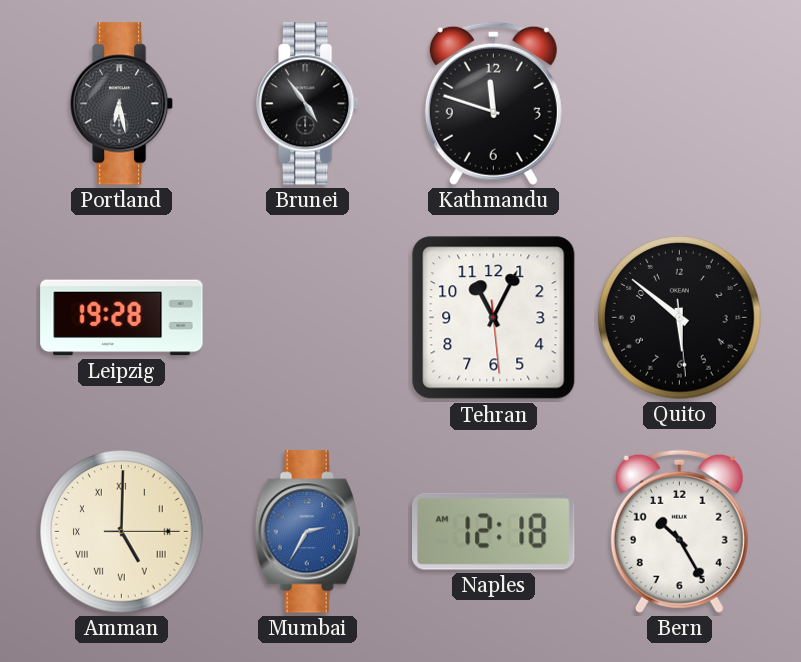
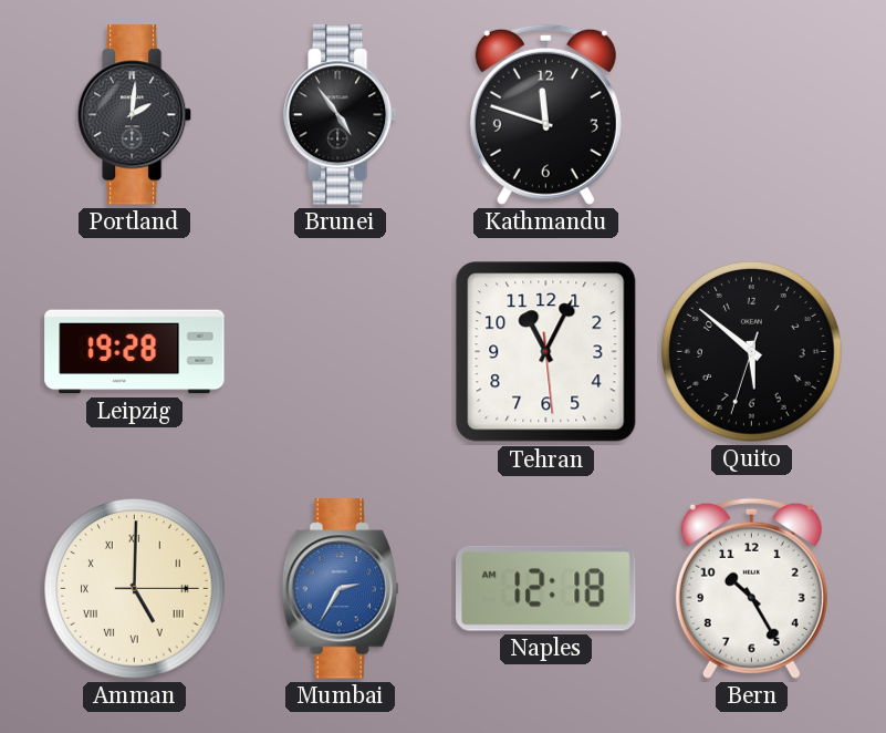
Portland: 6:28 -> 2:01
Quito: 5:51:29 -> 5:51:33
